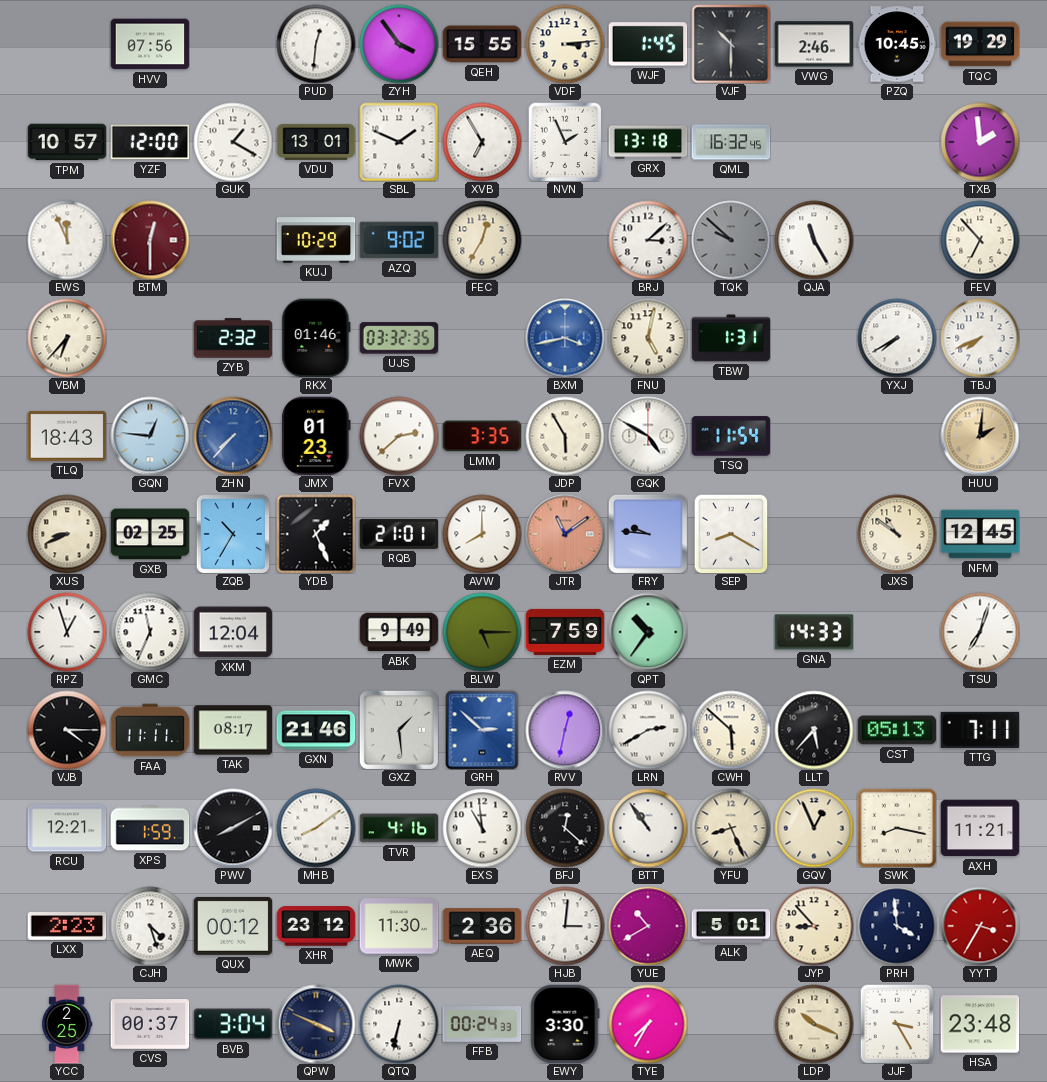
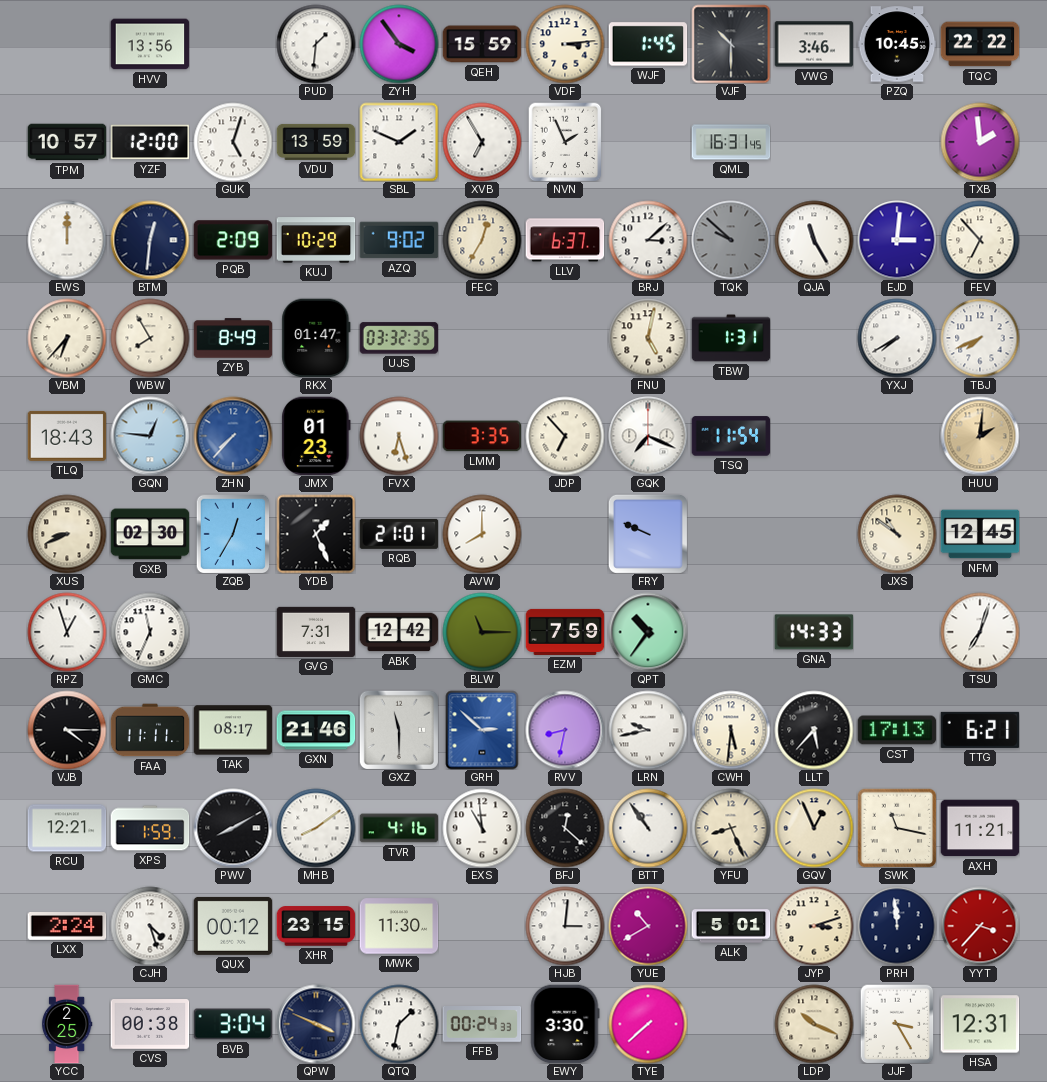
HVV: 07:56 -> 13:56
PUD: 12:31 -> 1:31
QEH: 15:55 -> 15:59
VWG: 2:46 -> 3:46
TQC: 19:29 -> 22:22
GUK: 1:20 -> 5:03
VDU: 13:01 -> 13:59
GRX: 13:18 -> none
QML: 16:32 -> 16:31
EWS: 11:56 -> 12:00
BTM: 12:30 -> 12:31
BTM dial: burgundy -> navy
PQB: none -> 2:09
LLV: none -> 6:37
EJD: none -> 3:01
WBW: none -> 7:55
ZYB: 2:32 -> 8:49
RKX: 01:46 -> 01:47
BXM: 3:43 -> none
FVX: 2:38 -> 6:27
JDP: 5:55 -> 6:53
GQK: 4:50 -> 7:19
GXB: 02:25 -> 02:30
ZQB: 10:35 -> 12:35
JTR: 11:09 -> none
FRY: 9:46 -> 9:49
SEP: 8:20 -> none
XKM: 12:04 -> none
GVG: none -> 7:31
ABK: 9:49 -> 12:42
BLW: 5:15 -> 11:15
GXZ: 1:29 -> 11:30
RVV: 12:32 -> 8:32
LRN: 2:40 -> 9:43
CWH: 5:52 -> 5:31
CST: 05:13 -> 17:13
TTG: 7:11 -> 6:21
SWK: 8:17 -> 11:17
LXX: 2:23 -> 2:24
XHR: 23:12 -> 23:15
AEQ: 2:36 -> none
JYP: 8:53 -> 3:12
PRH: 3:59 -> 11:59
YYT: 3:35 -> 3:37
CVS: 00:37 -> 00:38
QTQ: 6:32 -> 1:32
TYE: 7:35 -> 7:38
HSA: 23:48 -> 12:31
